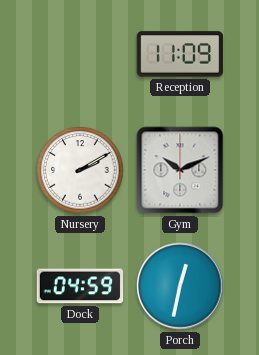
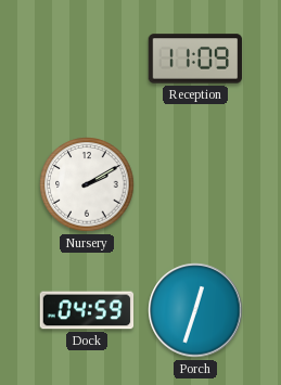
Gym: 10:11 -> none
Porch: 12:32 -> 12:33
